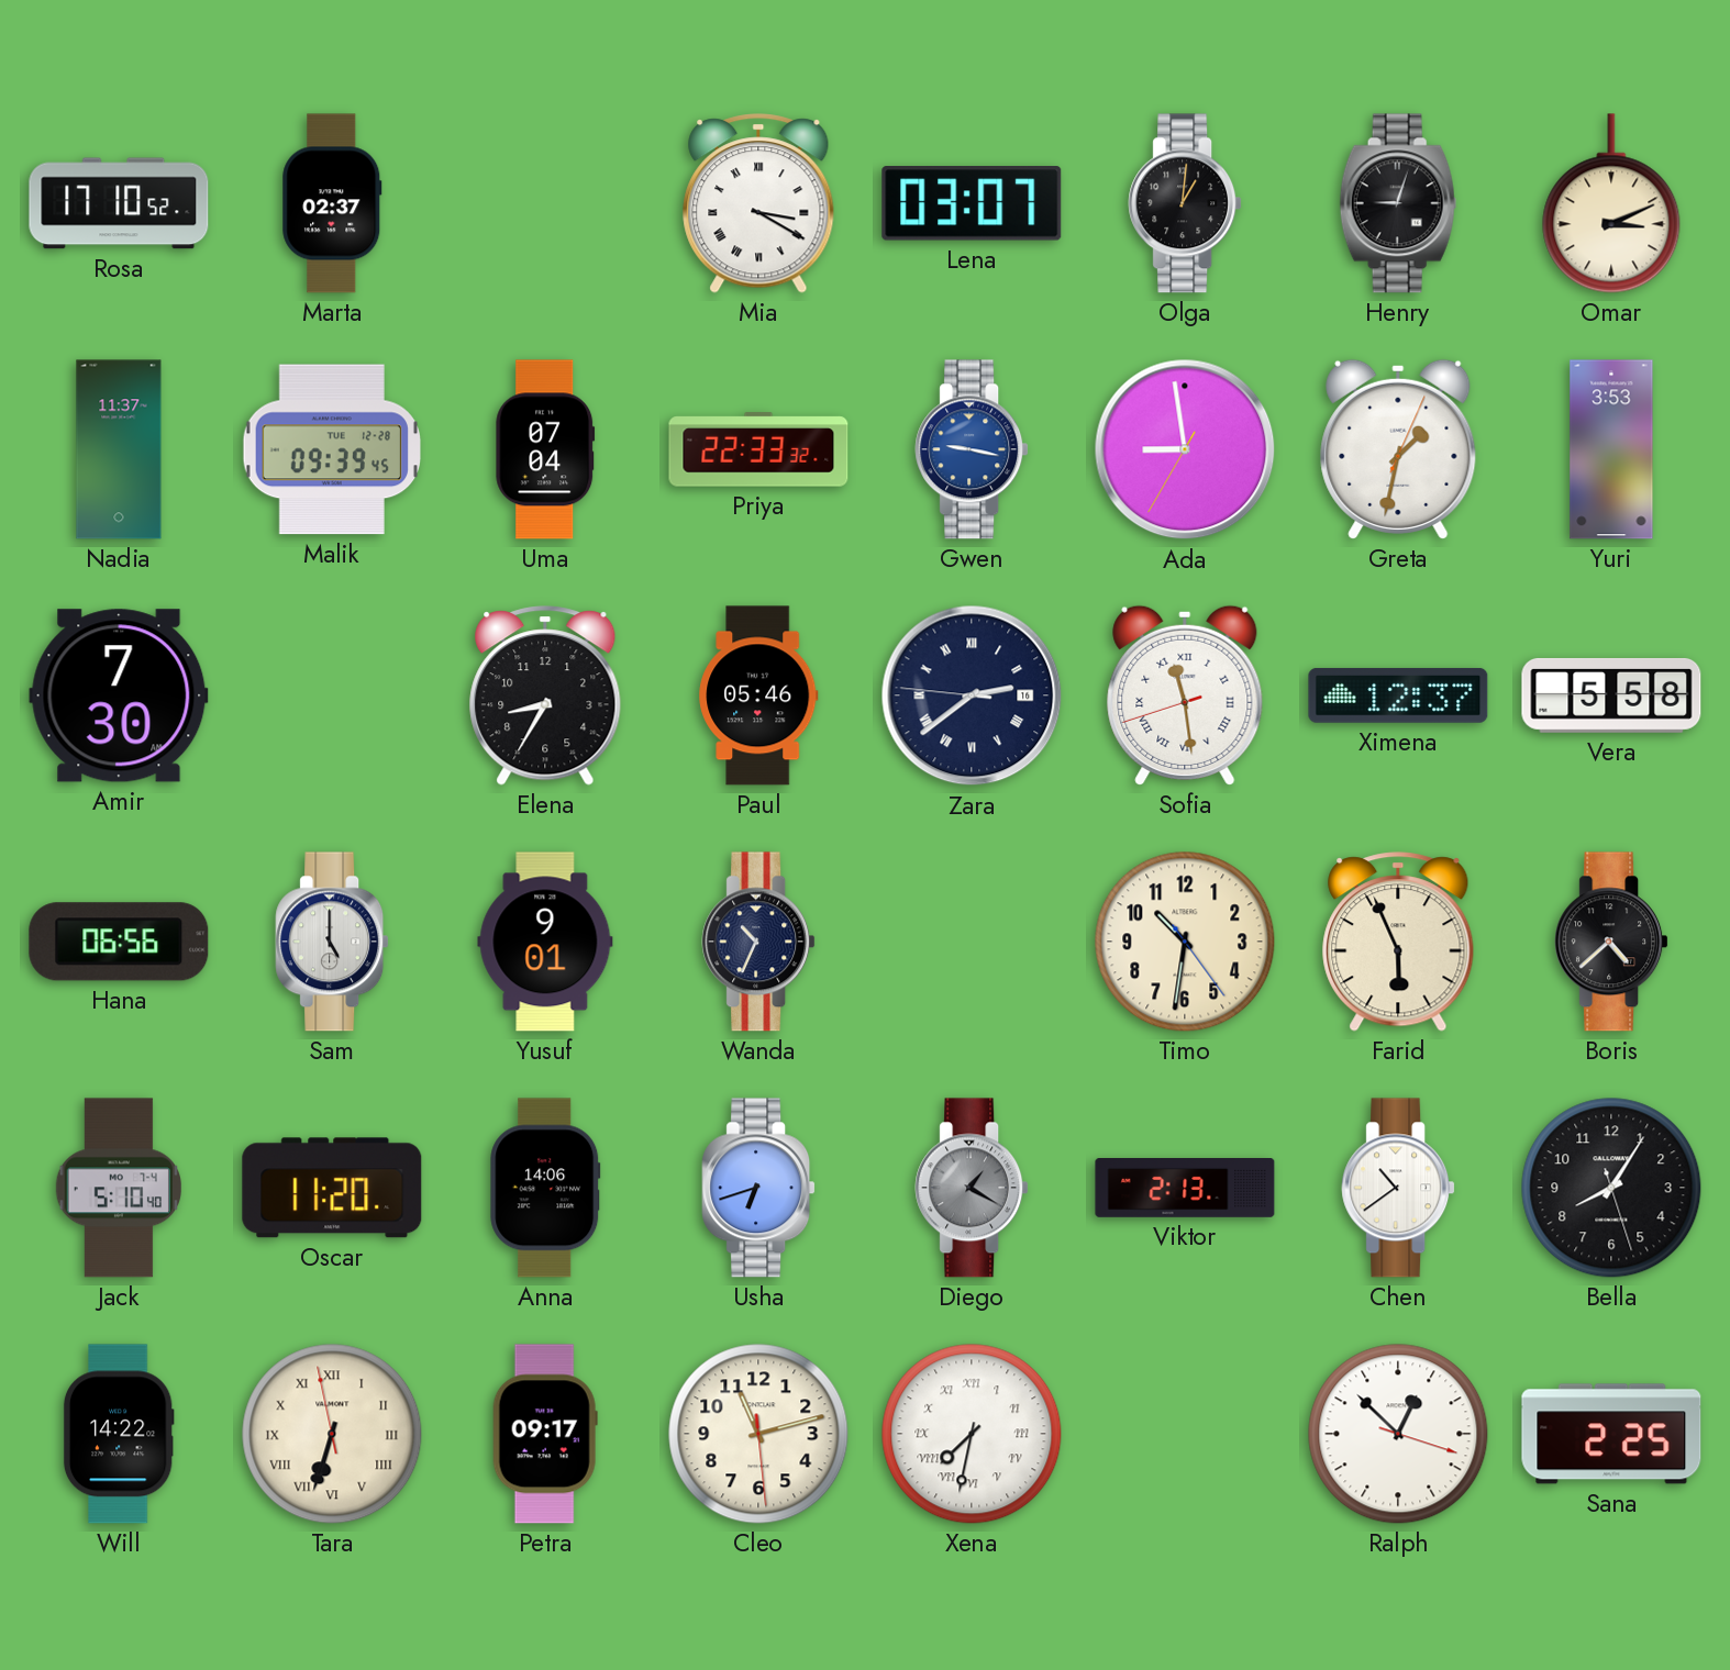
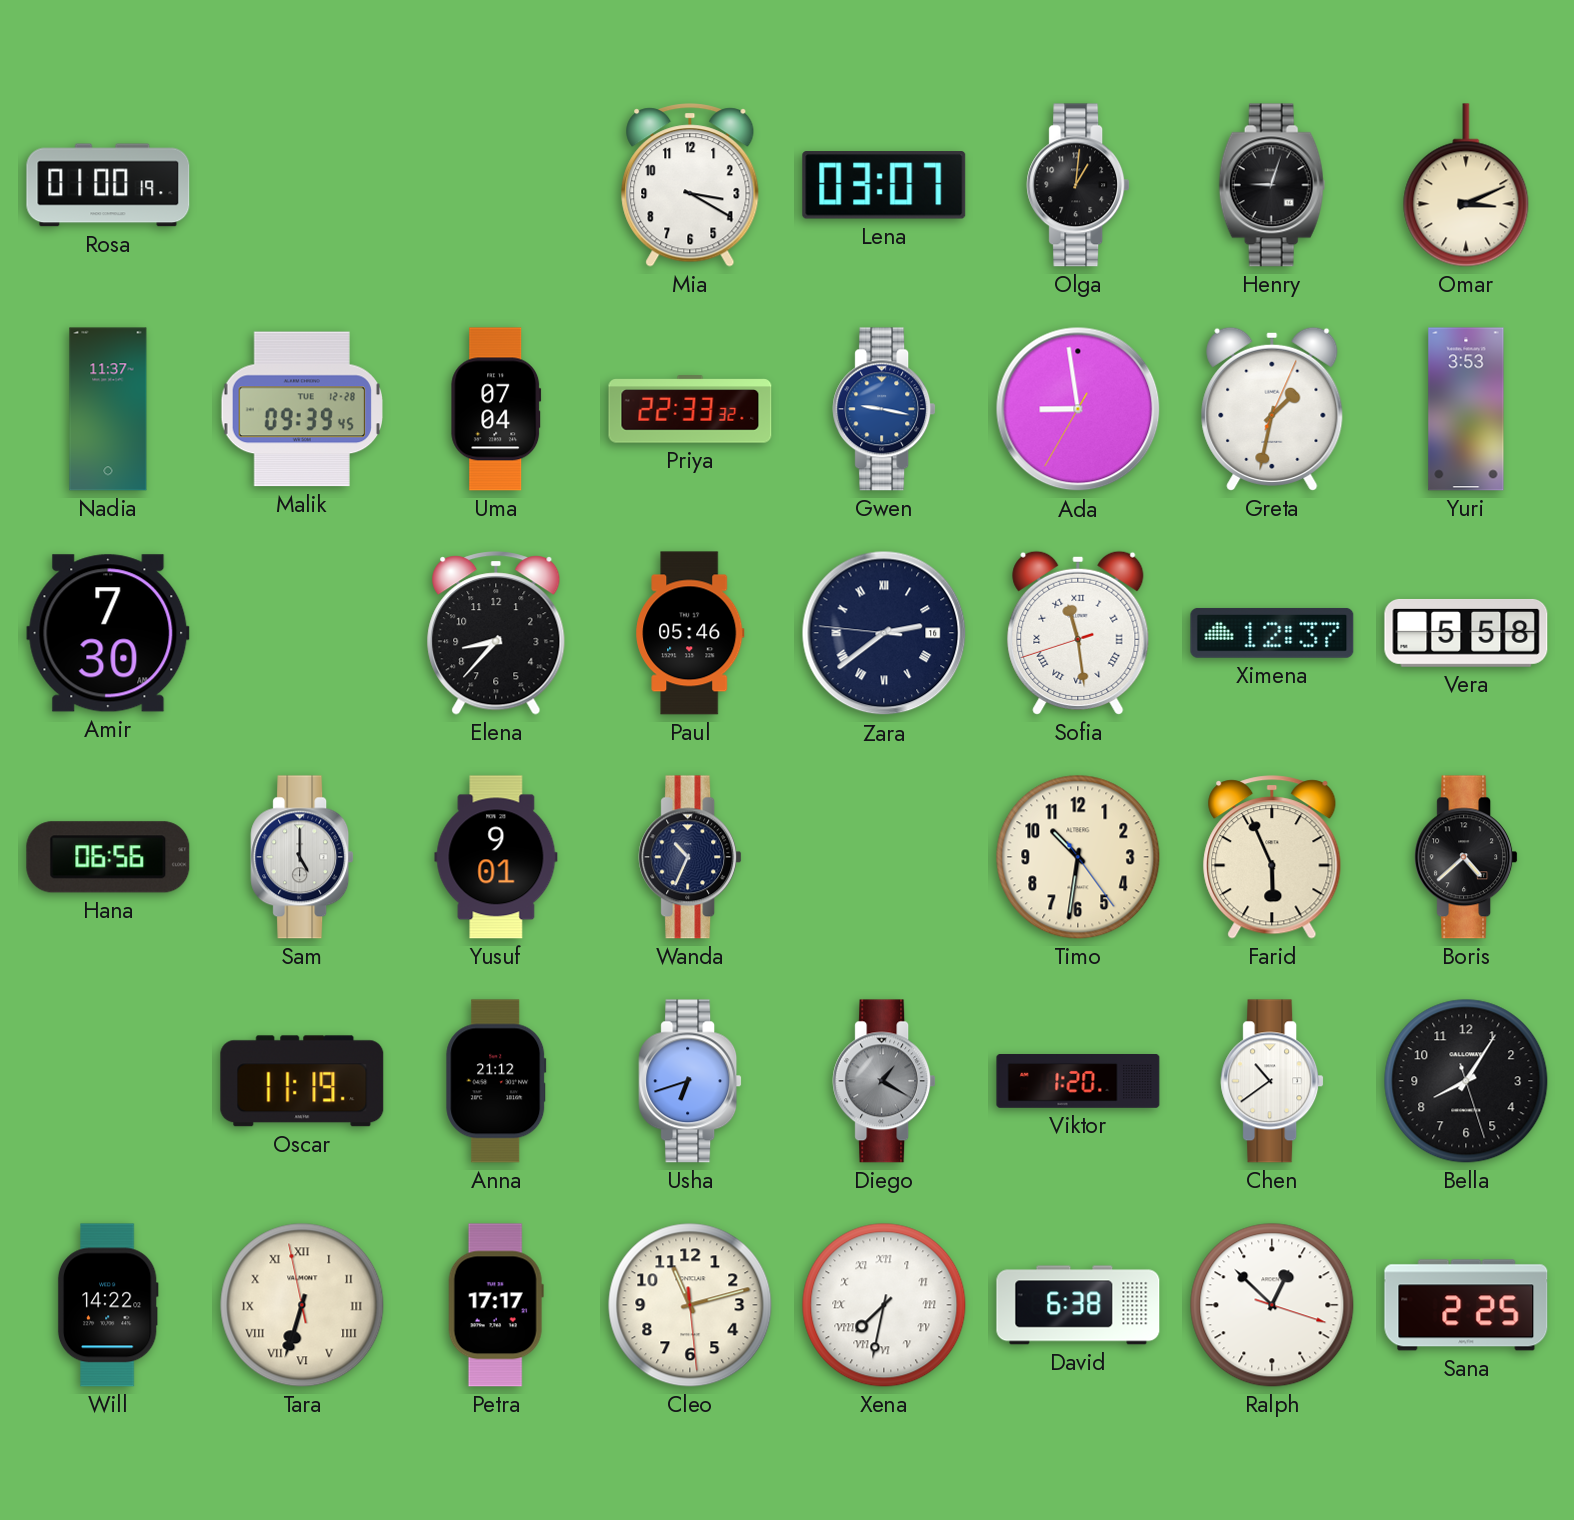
Rosa: 17:10 -> 01:00
Marta: 02:37 -> none
Mia numerals: Roman -> Arabic
Elena: 8:35 -> 8:37
Jack: 5:10 -> none
Oscar: 11:20 -> 11:19
Anna: 14:06 -> 21:12
Viktor: 2:13 -> 1:20
Petra: 09:17 -> 17:17
David: none -> 6:38
